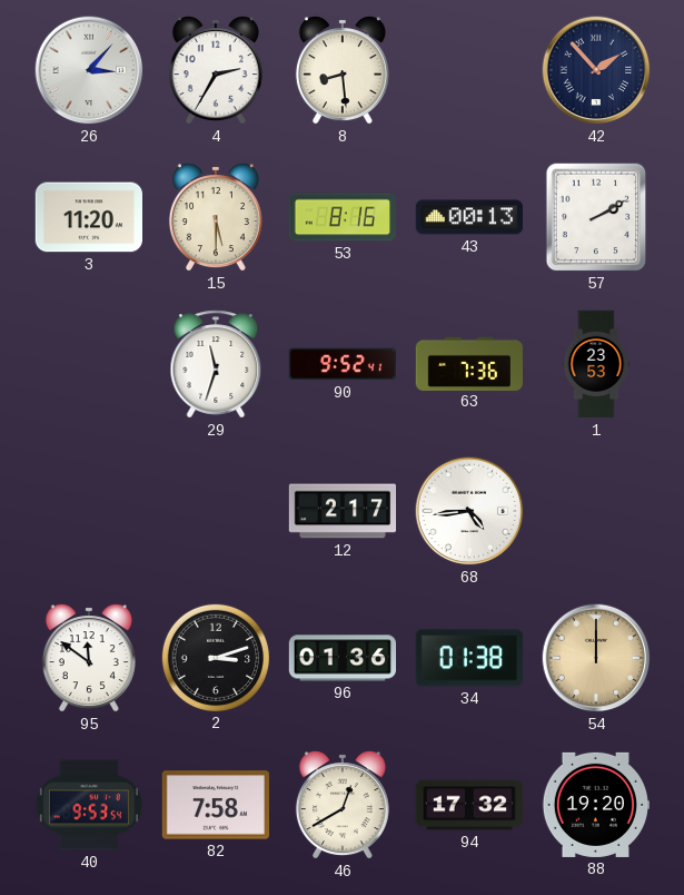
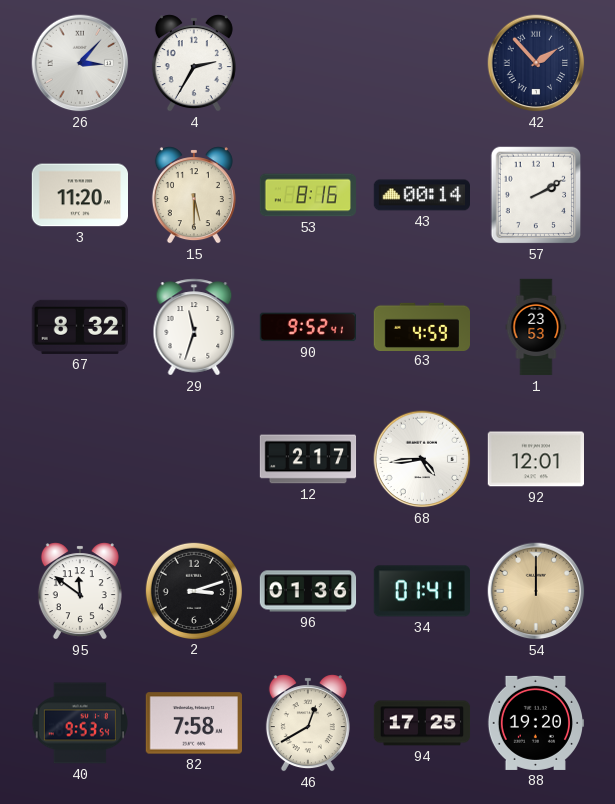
8: 8:29 -> none
43: 00:13 -> 00:14
67: none -> 8:32
63: 7:36 -> 4:59
92: none -> 12:01
34: 01:38 -> 01:41
94: 17:32 -> 17:25
